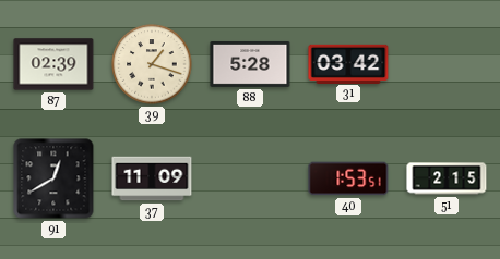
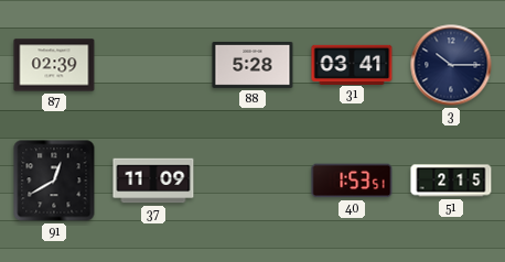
39: 1:18 -> none
31: 03:42 -> 03:41
3: none -> 10:15
